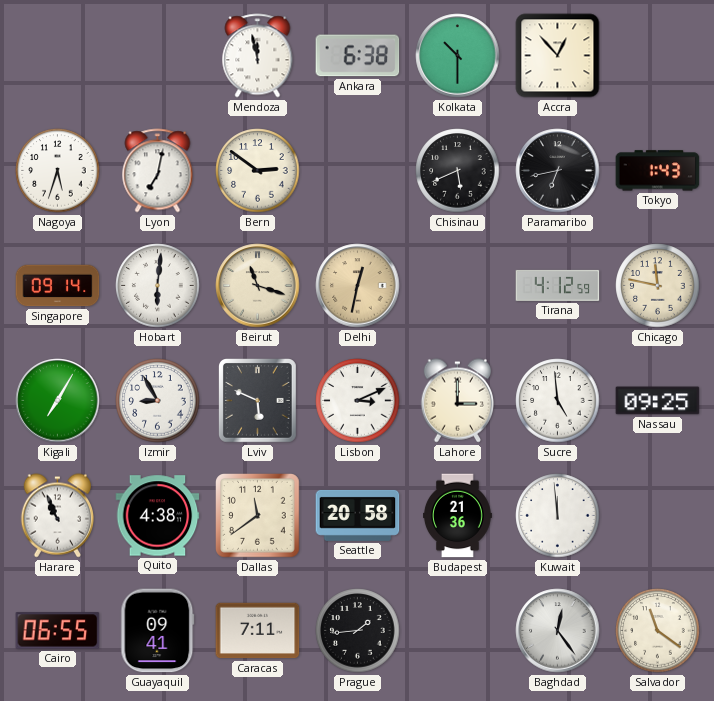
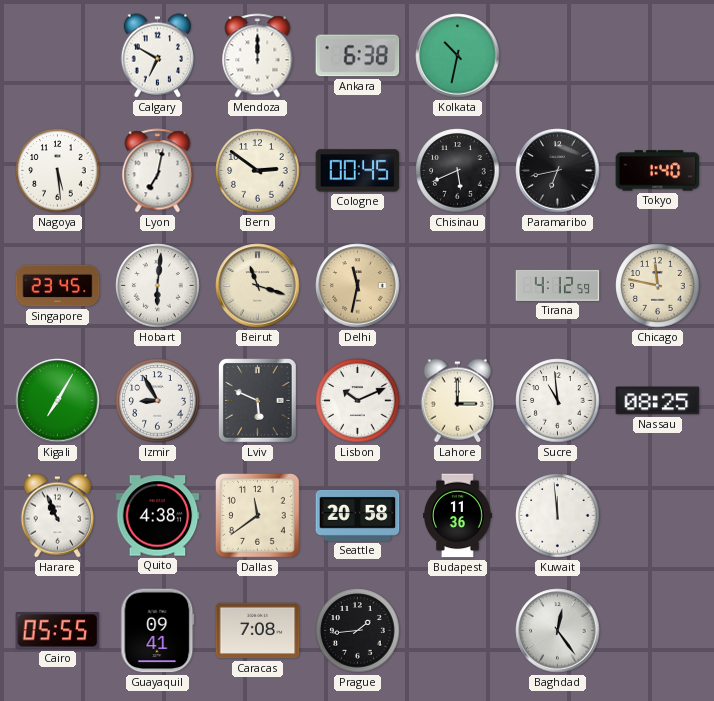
Calgary: none -> 6:50
Mendoza: 11:58 -> 12:00
Kolkata: 10:30 -> 10:32
Accra: 12:53 -> none
Nagoya: 5:33 -> 5:29
Cologne: none -> 00:45
Tokyo: 1:43 -> 1:40
Singapore: 09:14 -> 23:45
Delhi: 12:32 -> 11:32
Lisbon: 3:11 -> 10:11
Sucre: 4:59 -> 10:59
Nassau: 09:25 -> 08:25
Budapest: 21:36 -> 11:36
Cairo: 06:55 -> 05:55
Caracas: 7:11 -> 7:08
Salvador: 11:21 -> none
